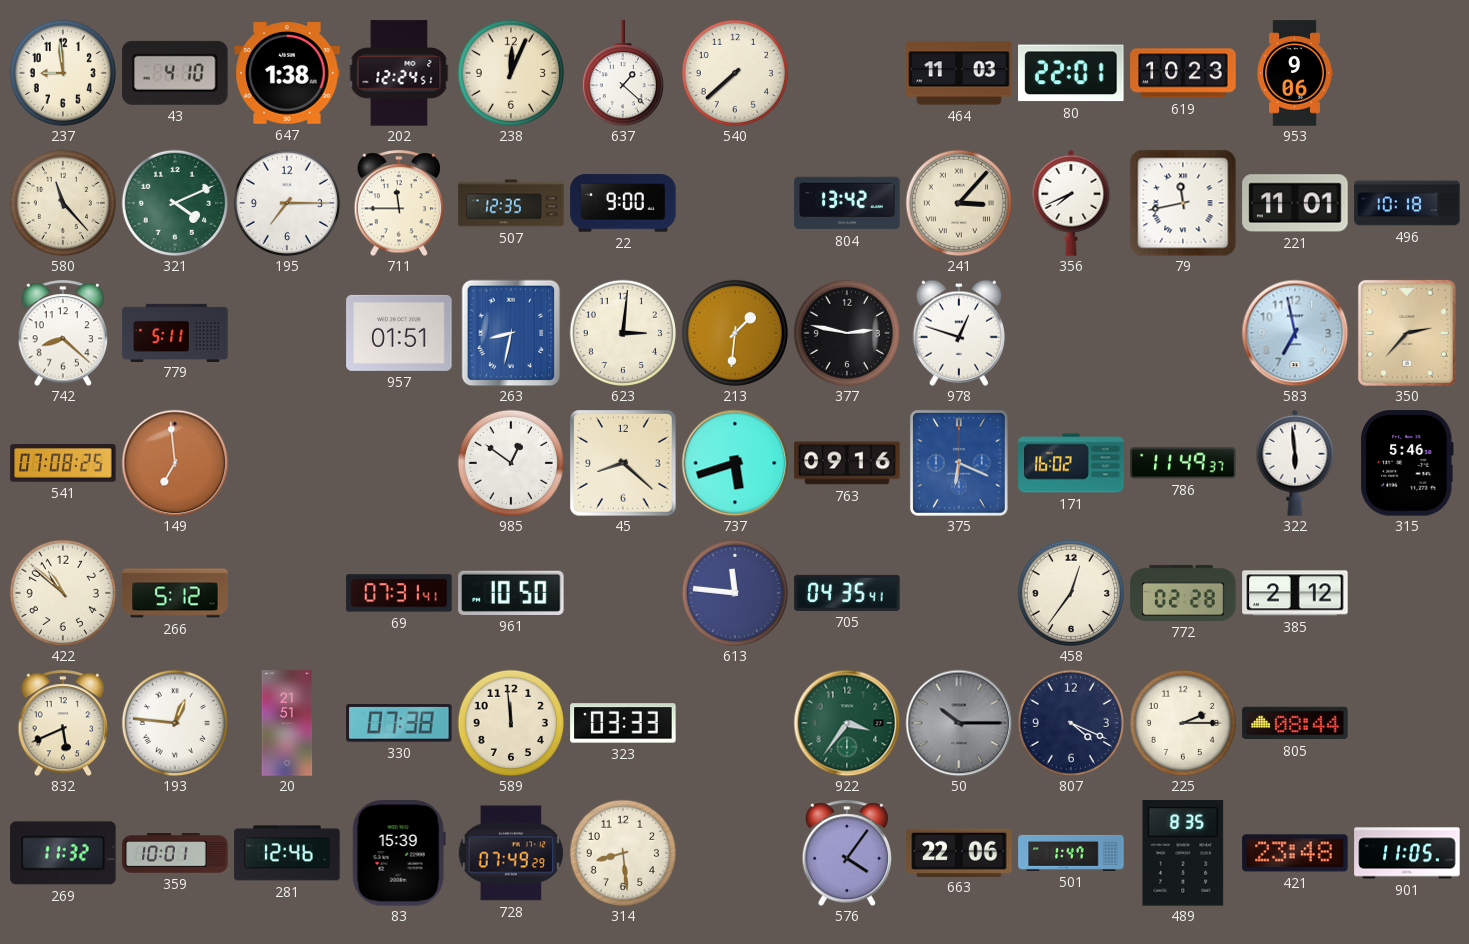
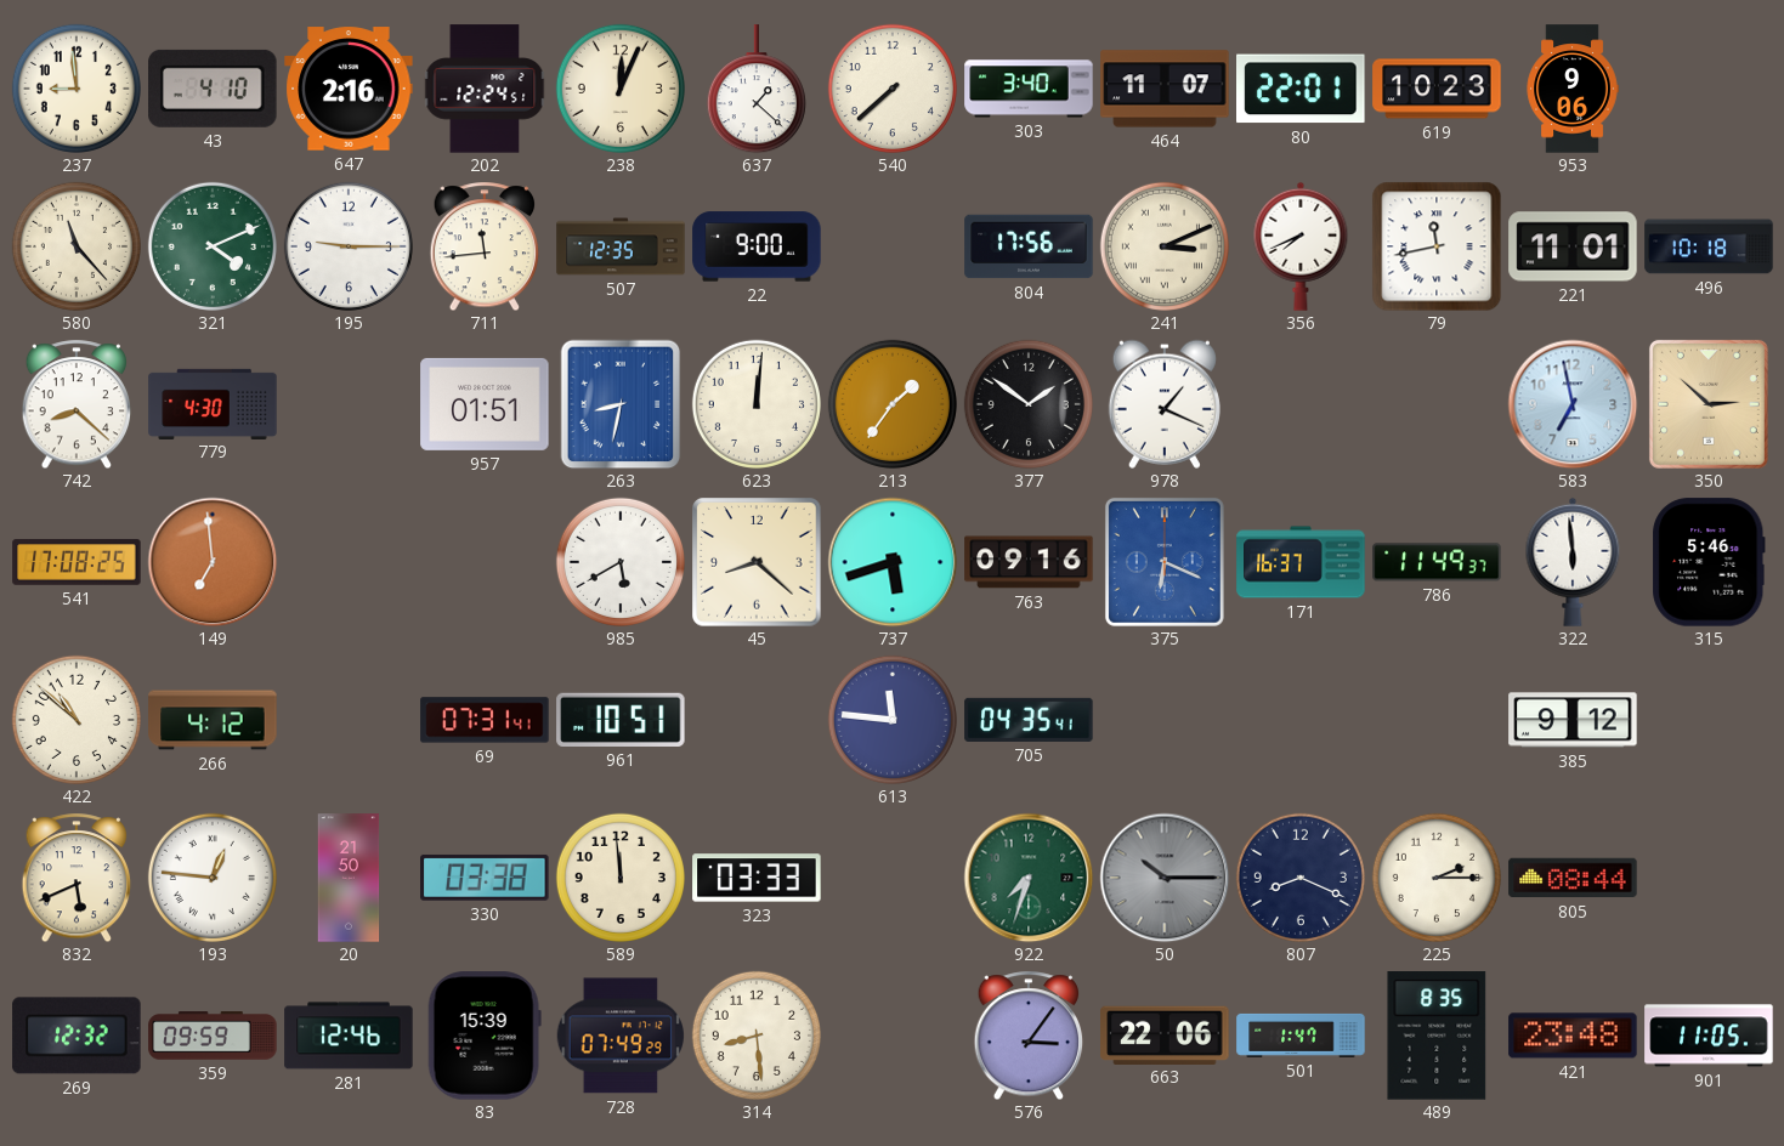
647: 1:38 -> 2:16
303: none -> 3:40
464: 11:03 -> 11:07
195: 7:15 -> 9:15
711: 11:45 -> 11:44
804: 13:42 -> 17:56
241: 3:07 -> 3:11
779: 5:11 -> 4:30
623: 3:01 -> 12:01
213: 1:31 -> 1:36
377: 2:47 -> 1:51
978: 12:48 -> 1:19
350: 2:37 -> 2:52
541: 07:08 -> 17:08
985: 12:51 -> 5:40
171: 16:02 -> 16:37
266: 5:12 -> 4:12
961: 10:50 -> 10:51
458: 12:36 -> none
772: 02:28 -> none
385: 2:12 -> 9:12
20: 21:51 -> 21:50
330: 07:38 -> 03:38
922: 3:36 -> 7:33
807: 4:19 -> 8:19
269: 11:32 -> 12:32
359: 10:01 -> 09:59
576: 4:06 -> 3:06
